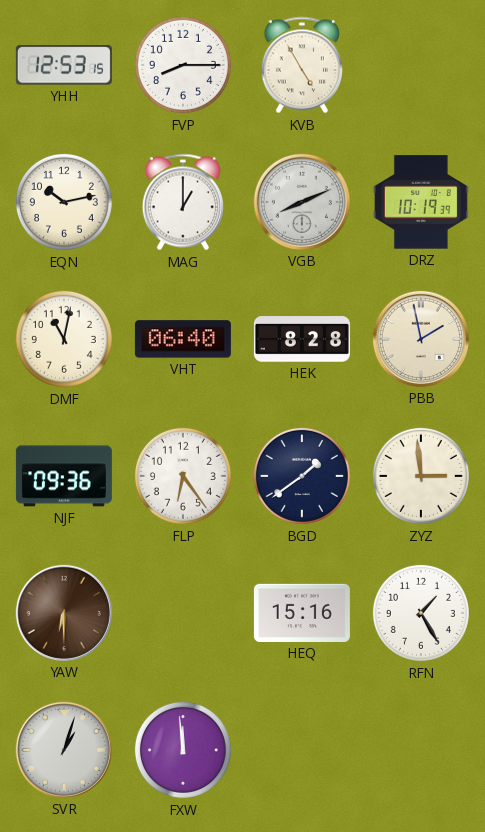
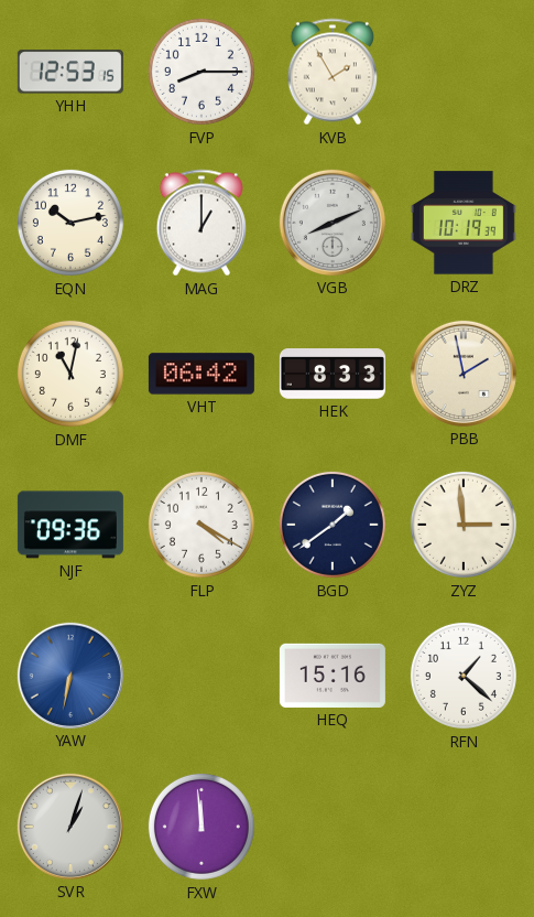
KVB: 4:55 -> 1:55
VHT: 06:40 -> 06:42
HEK: 8:28 -> 8:33
FLP: 6:24 -> 4:20
YAW: 6:30 -> 6:32
YAW dial: brown -> blue
RFN: 1:25 -> 1:22
